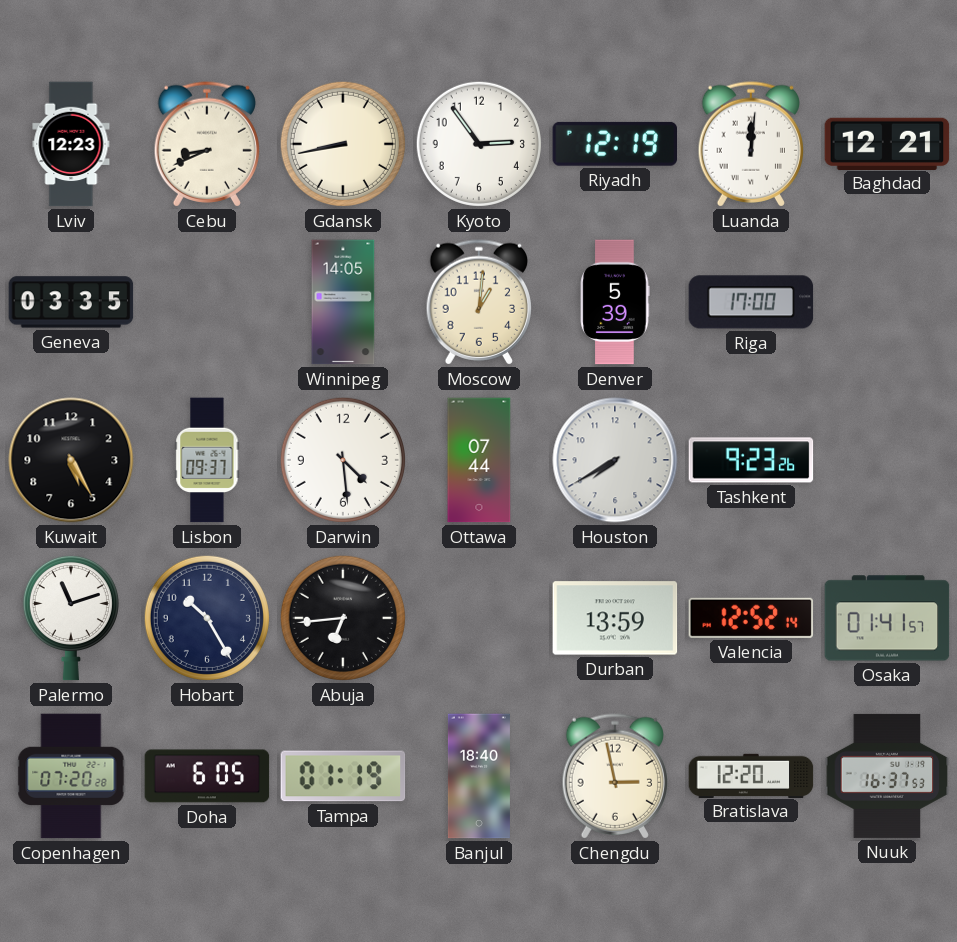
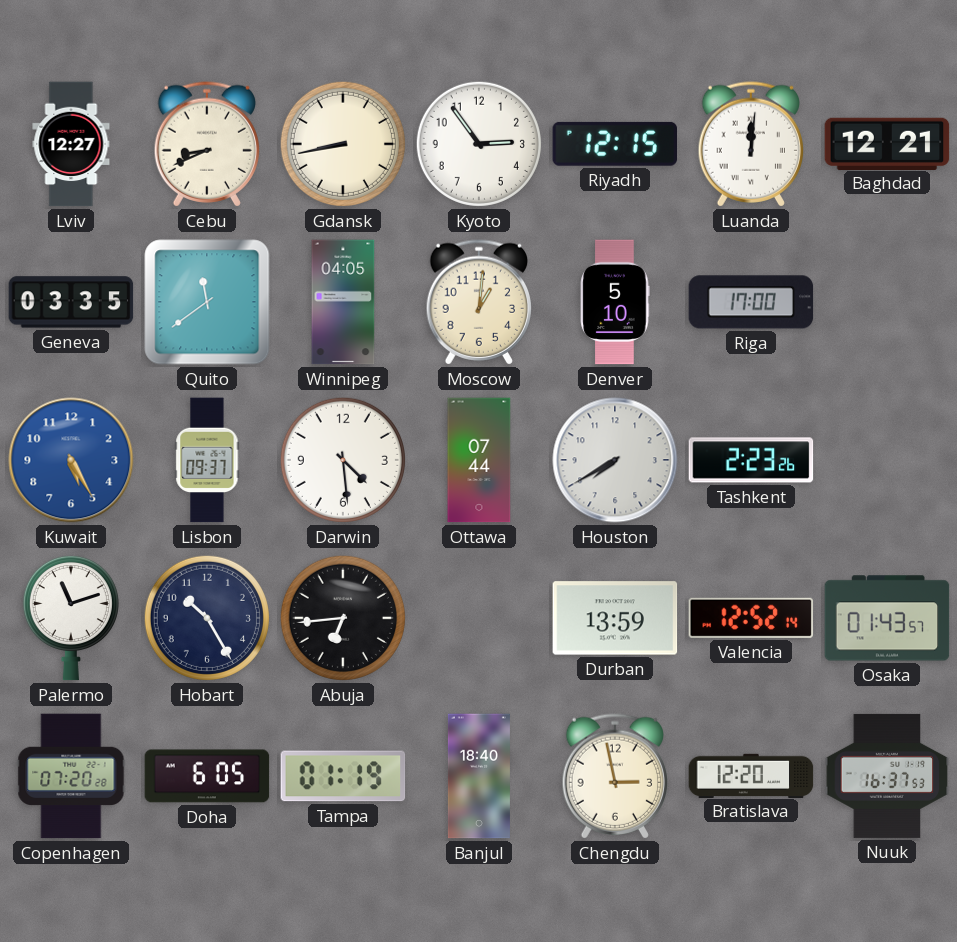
Lviv: 12:23 -> 12:27
Riyadh: 12:19 -> 12:15
Quito: none -> 11:39
Winnipeg: 14:05 -> 04:05
Denver: 5:39 -> 5:10
Kuwait dial: black -> blue
Tashkent: 9:23 -> 2:23
Osaka: 01:41 -> 01:43
